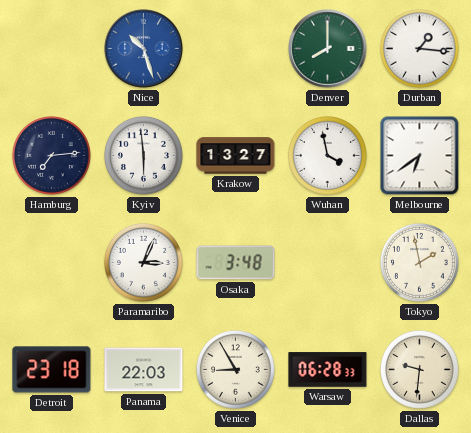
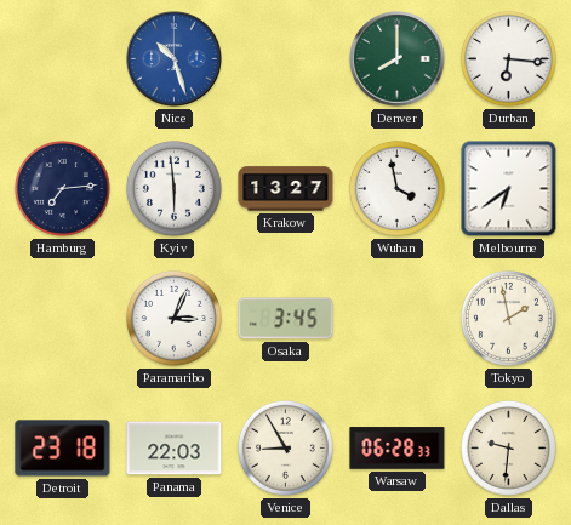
Durban: 1:16 -> 6:16
Osaka: 3:48 -> 3:45
